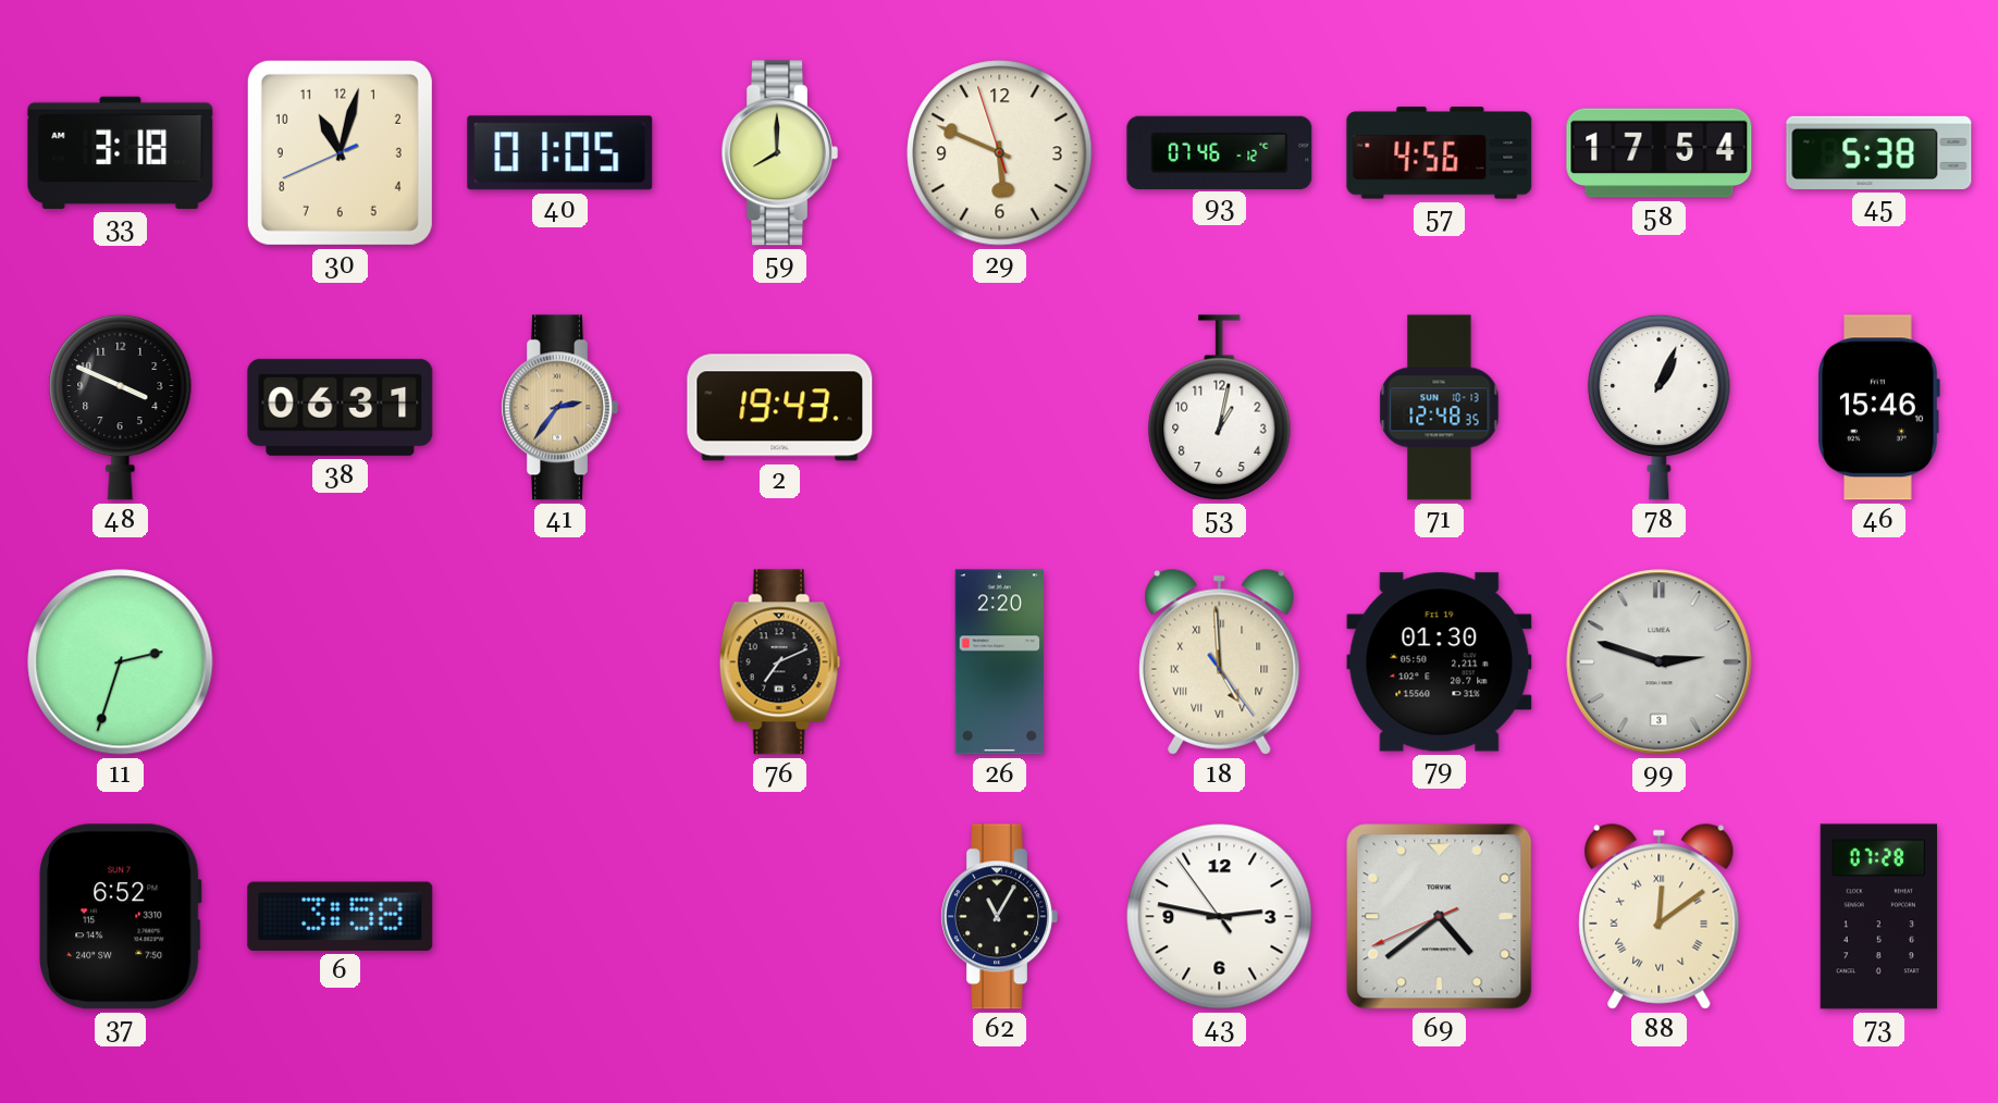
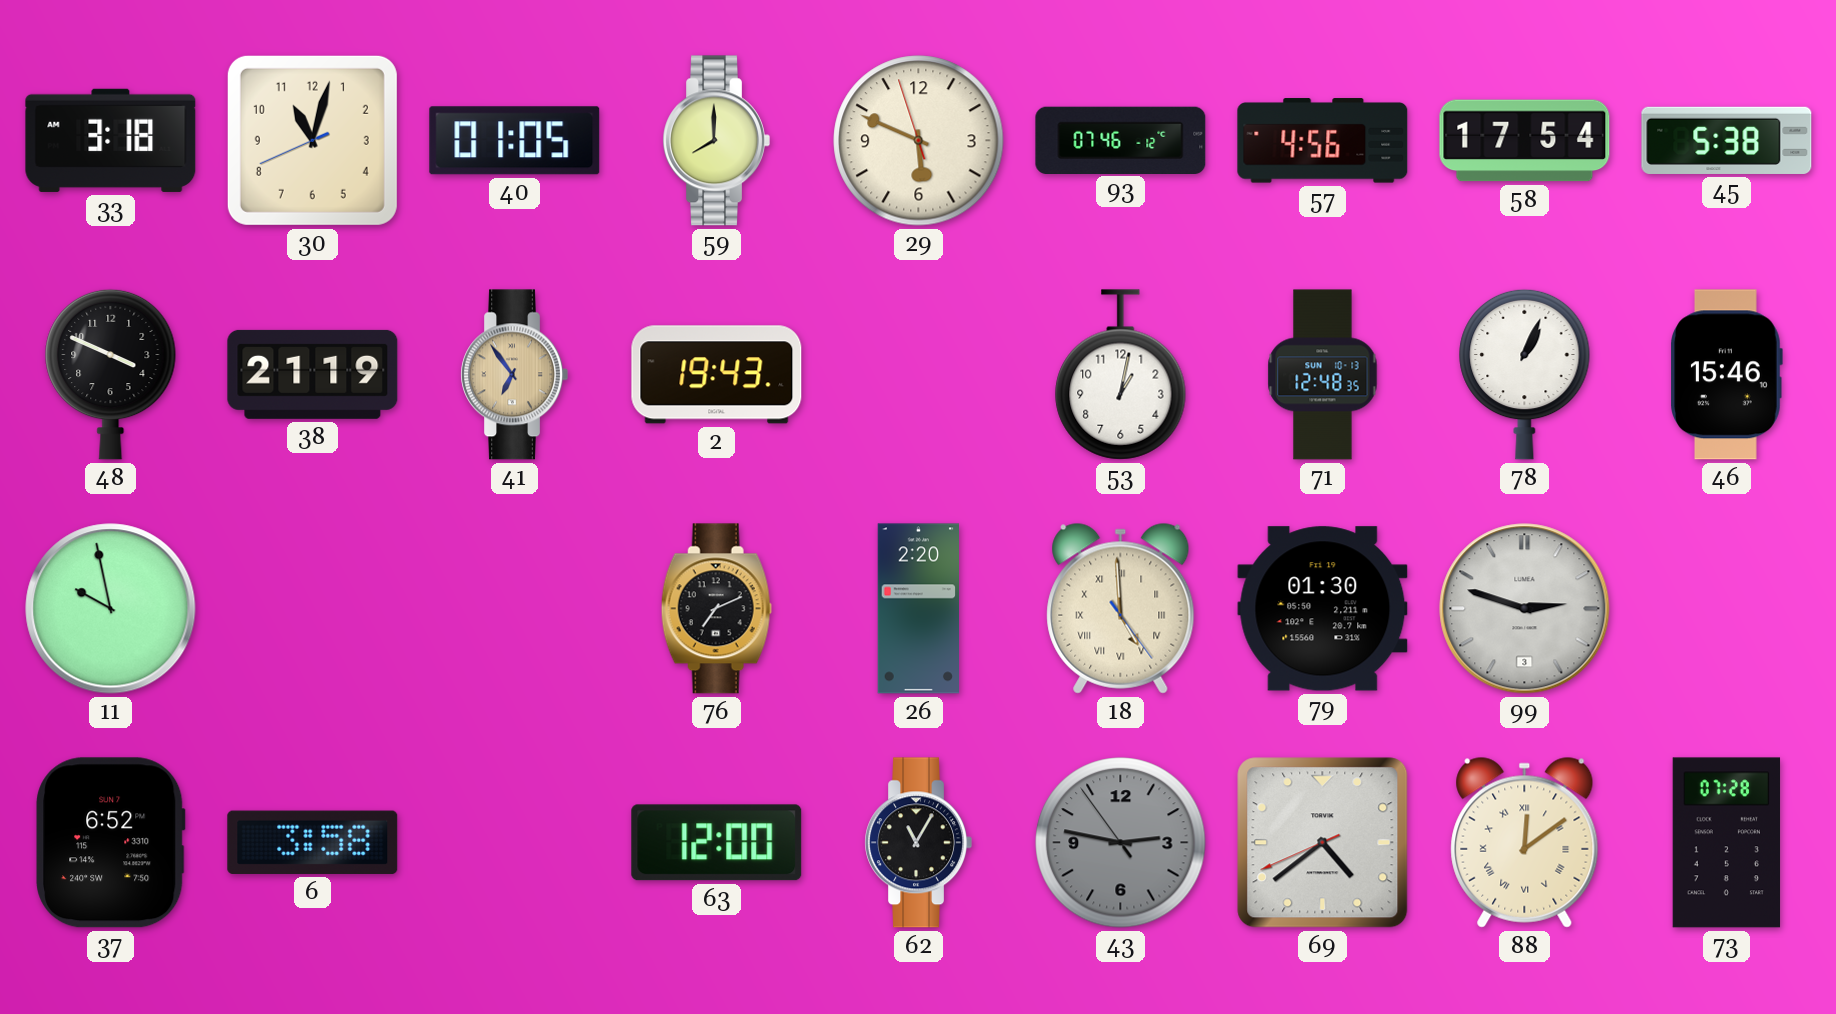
38: 06:31 -> 21:19
41: 2:36 -> 6:54
11: 2:33 -> 9:58
63: none -> 12:00
43 dial: white -> grey
